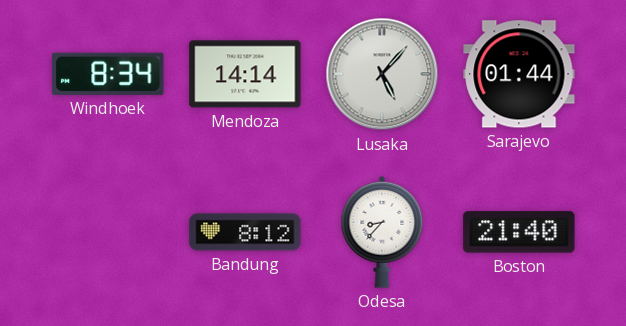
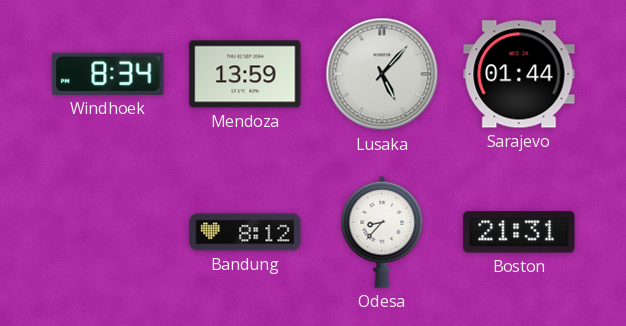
Mendoza: 14:14 -> 13:59
Boston: 21:40 -> 21:31
